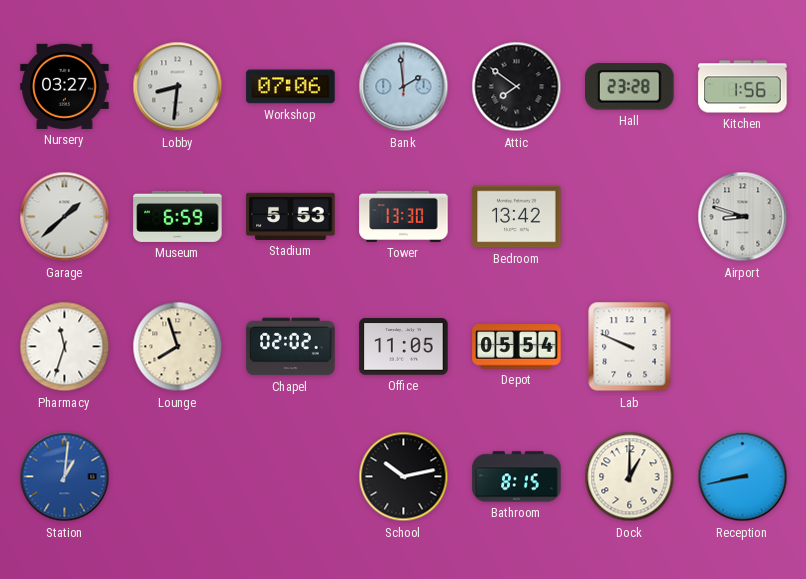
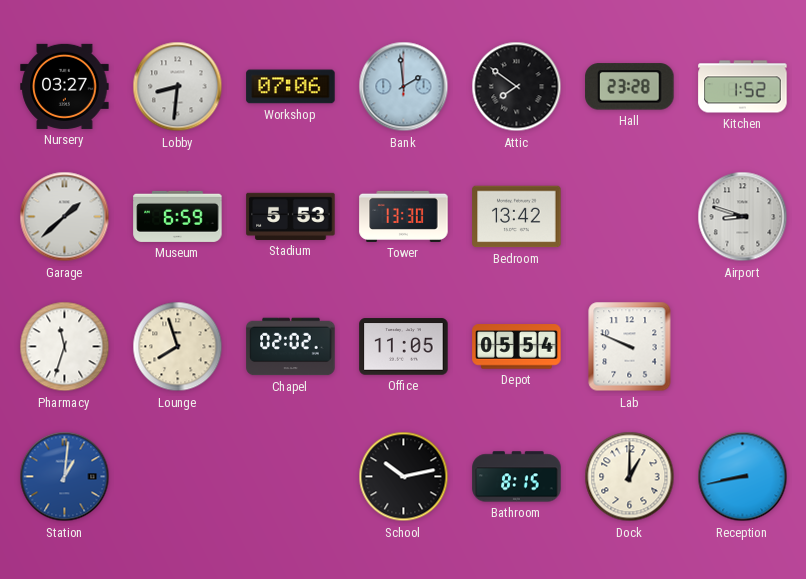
Kitchen: 1:56 -> 1:52
